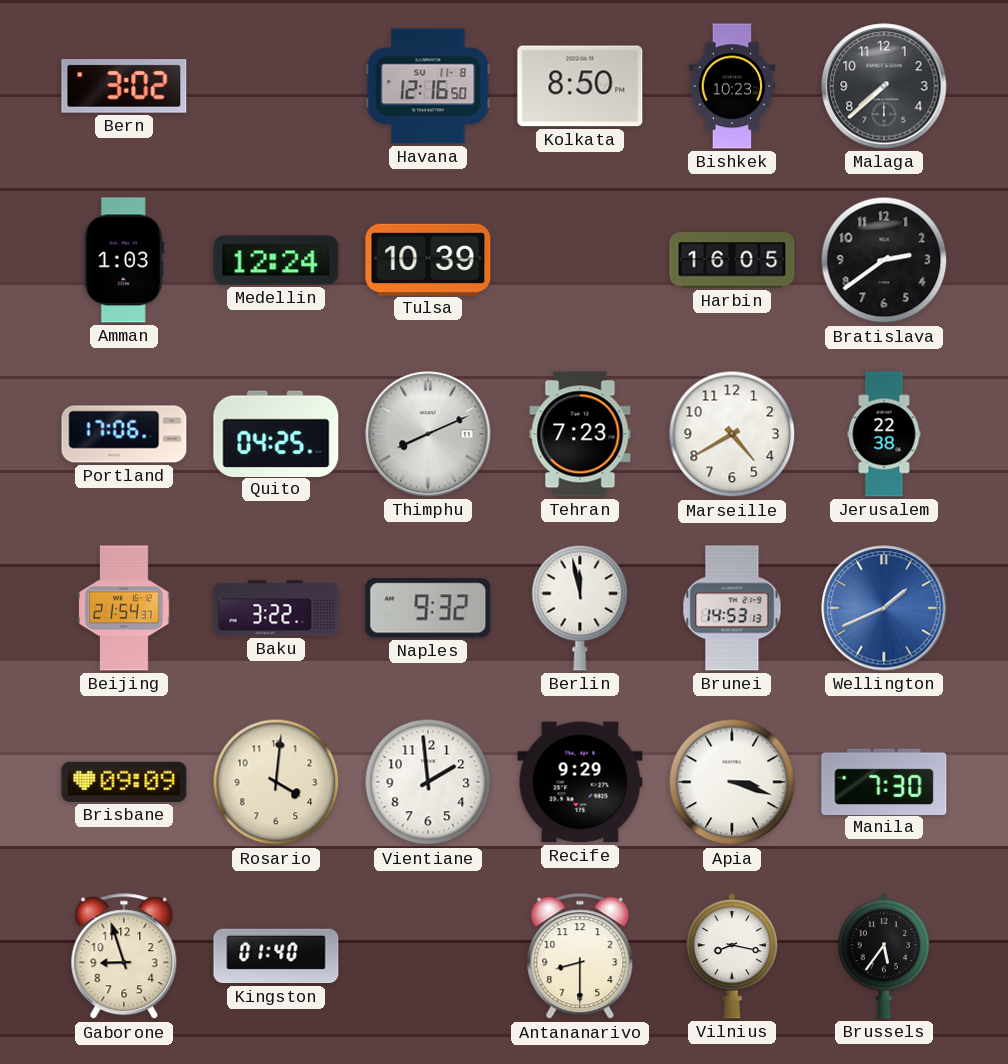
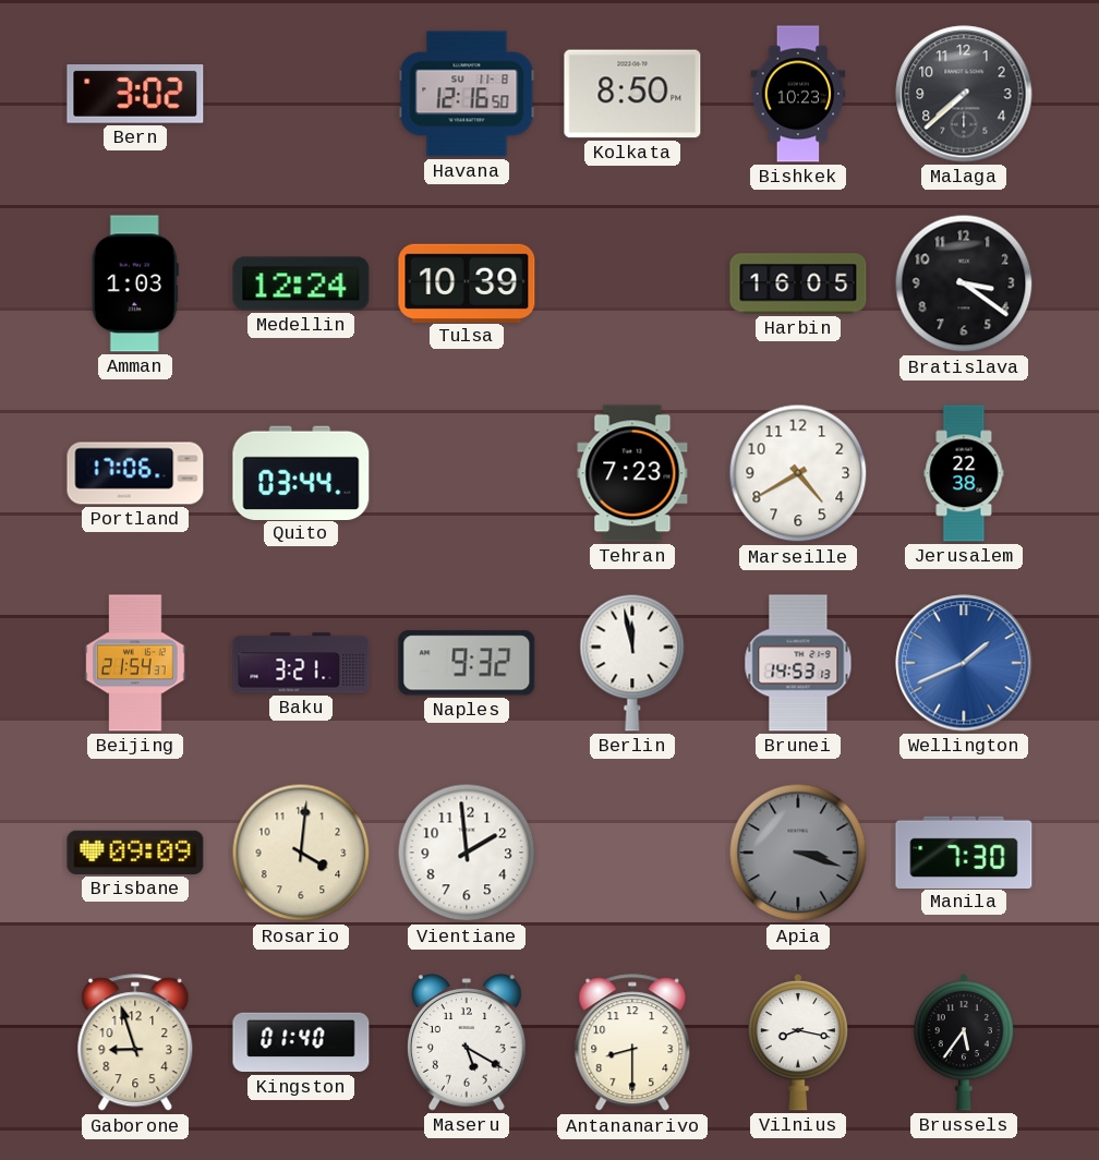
Bratislava: 2:39 -> 3:21
Quito: 04:25 -> 03:44
Thimphu: 8:11 -> none
Baku: 3:22 -> 3:21
Recife: 9:29 -> none
Apia dial: white -> grey
Maseru: none -> 5:20
